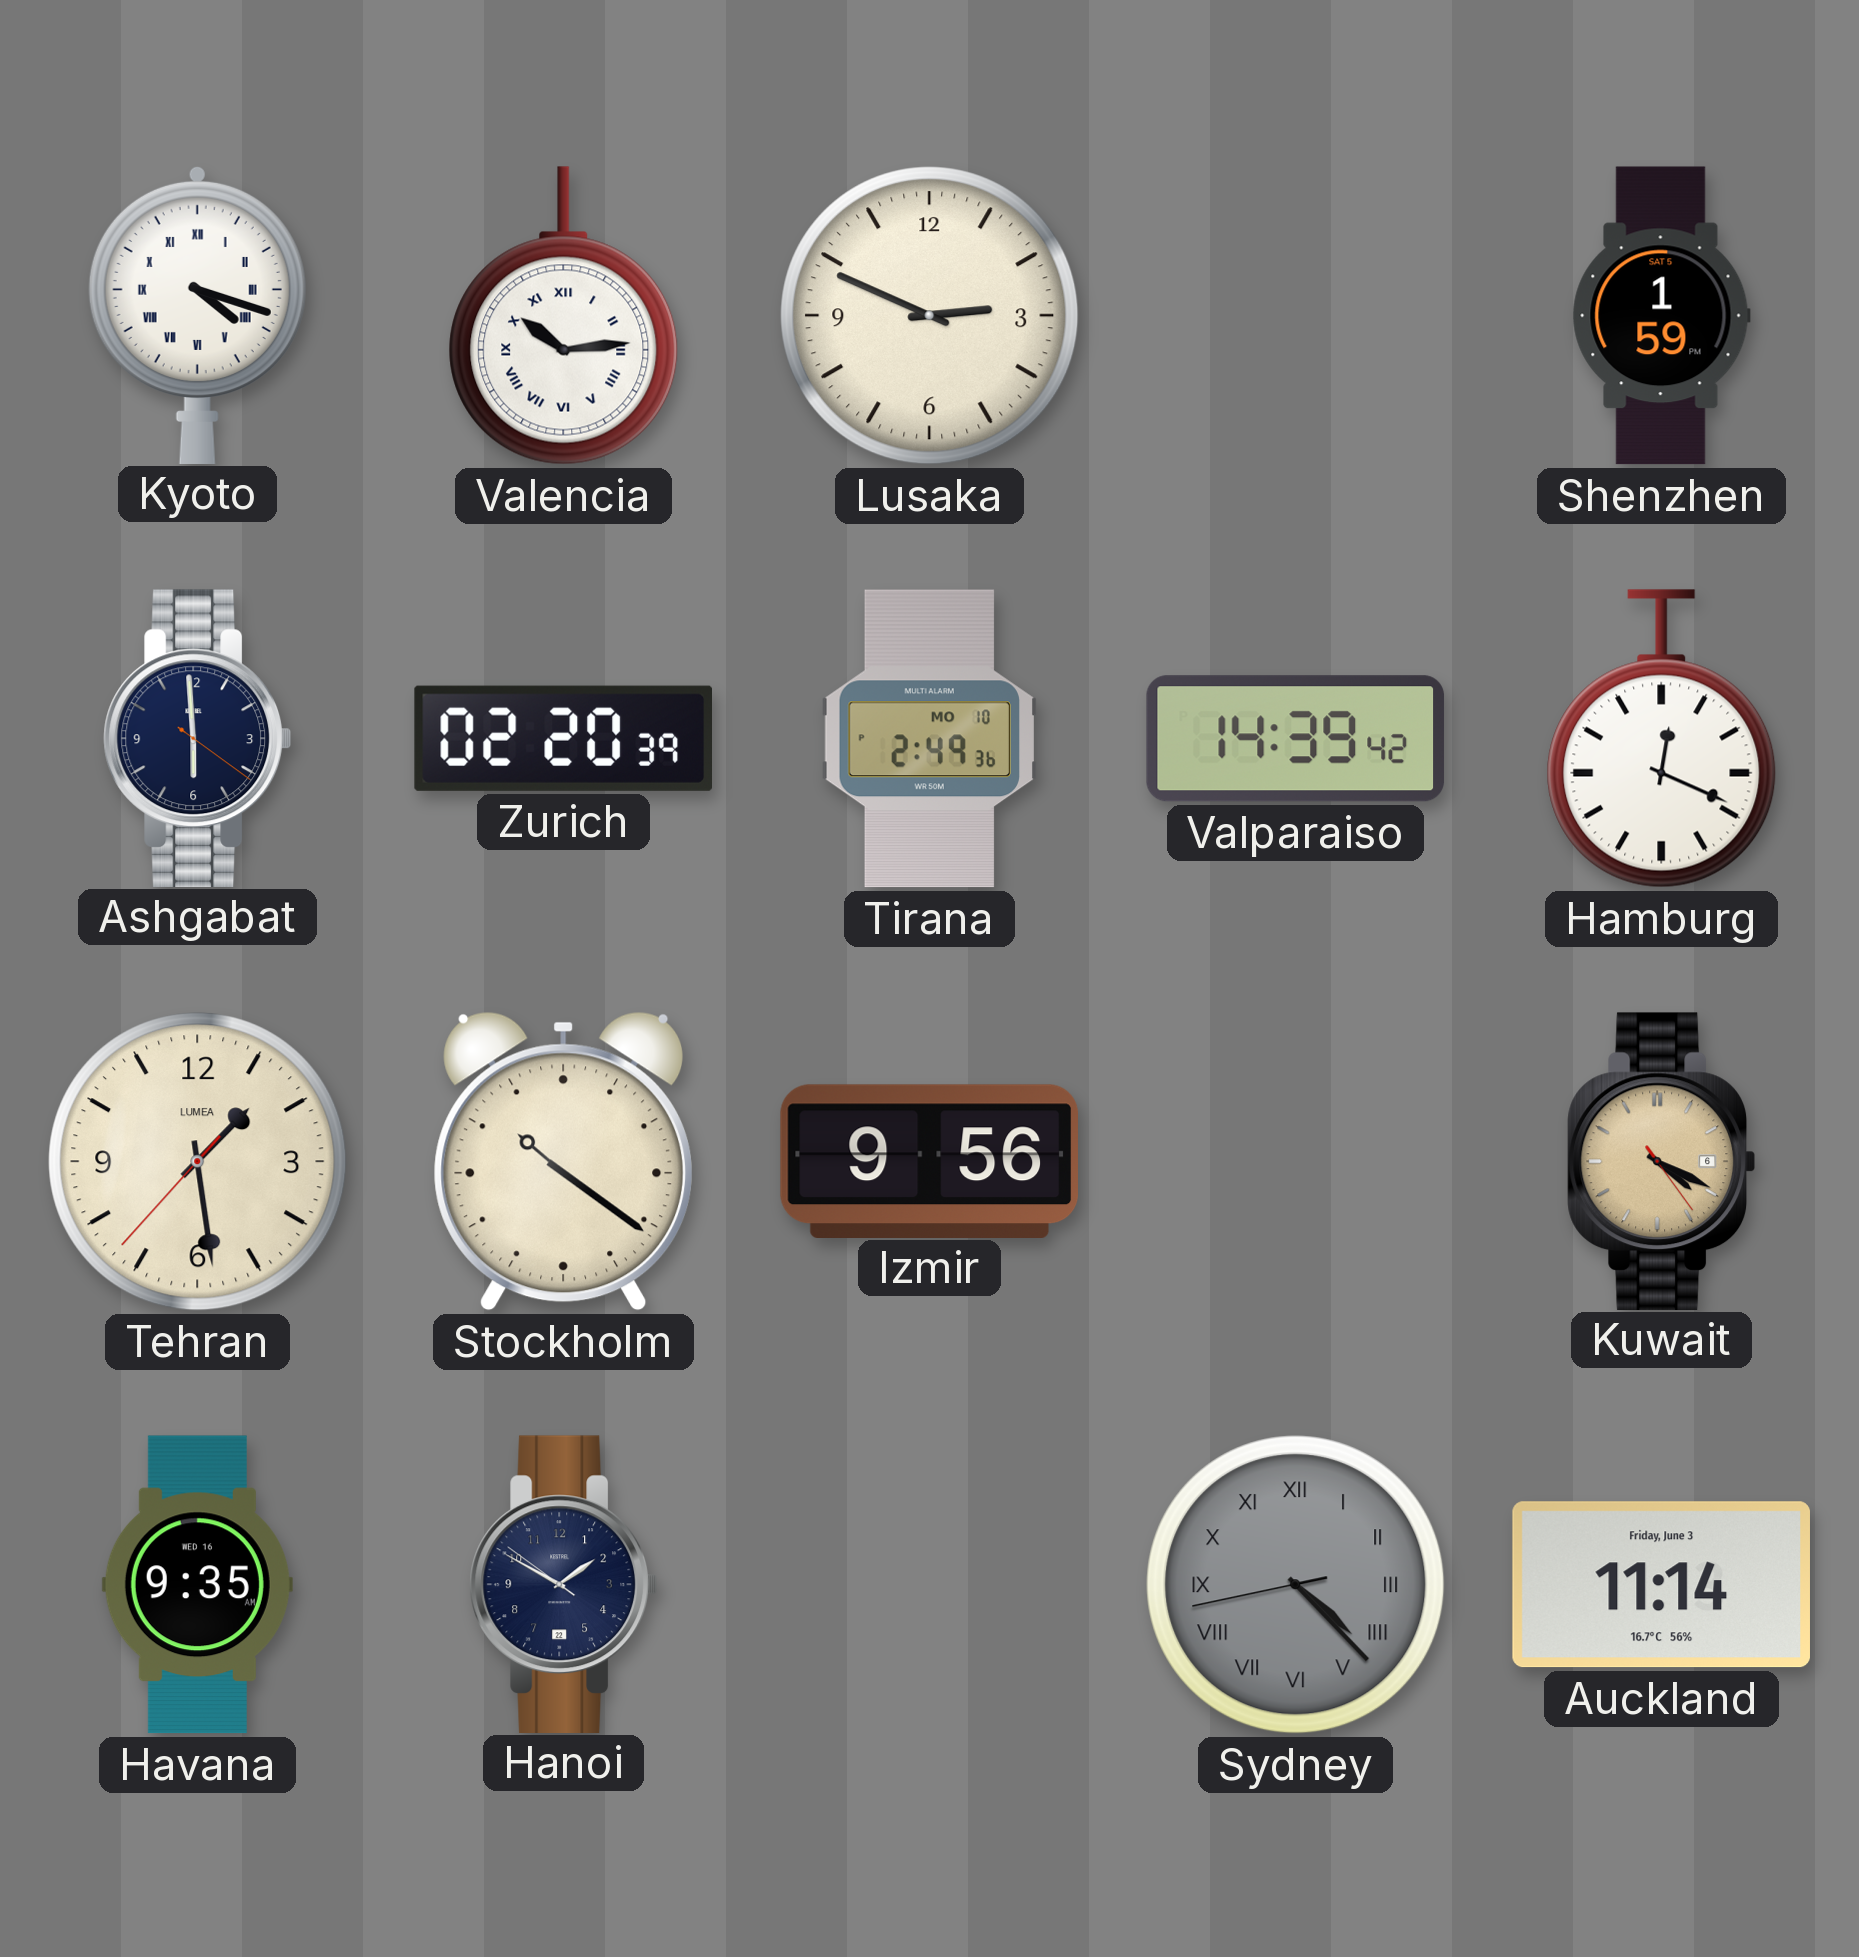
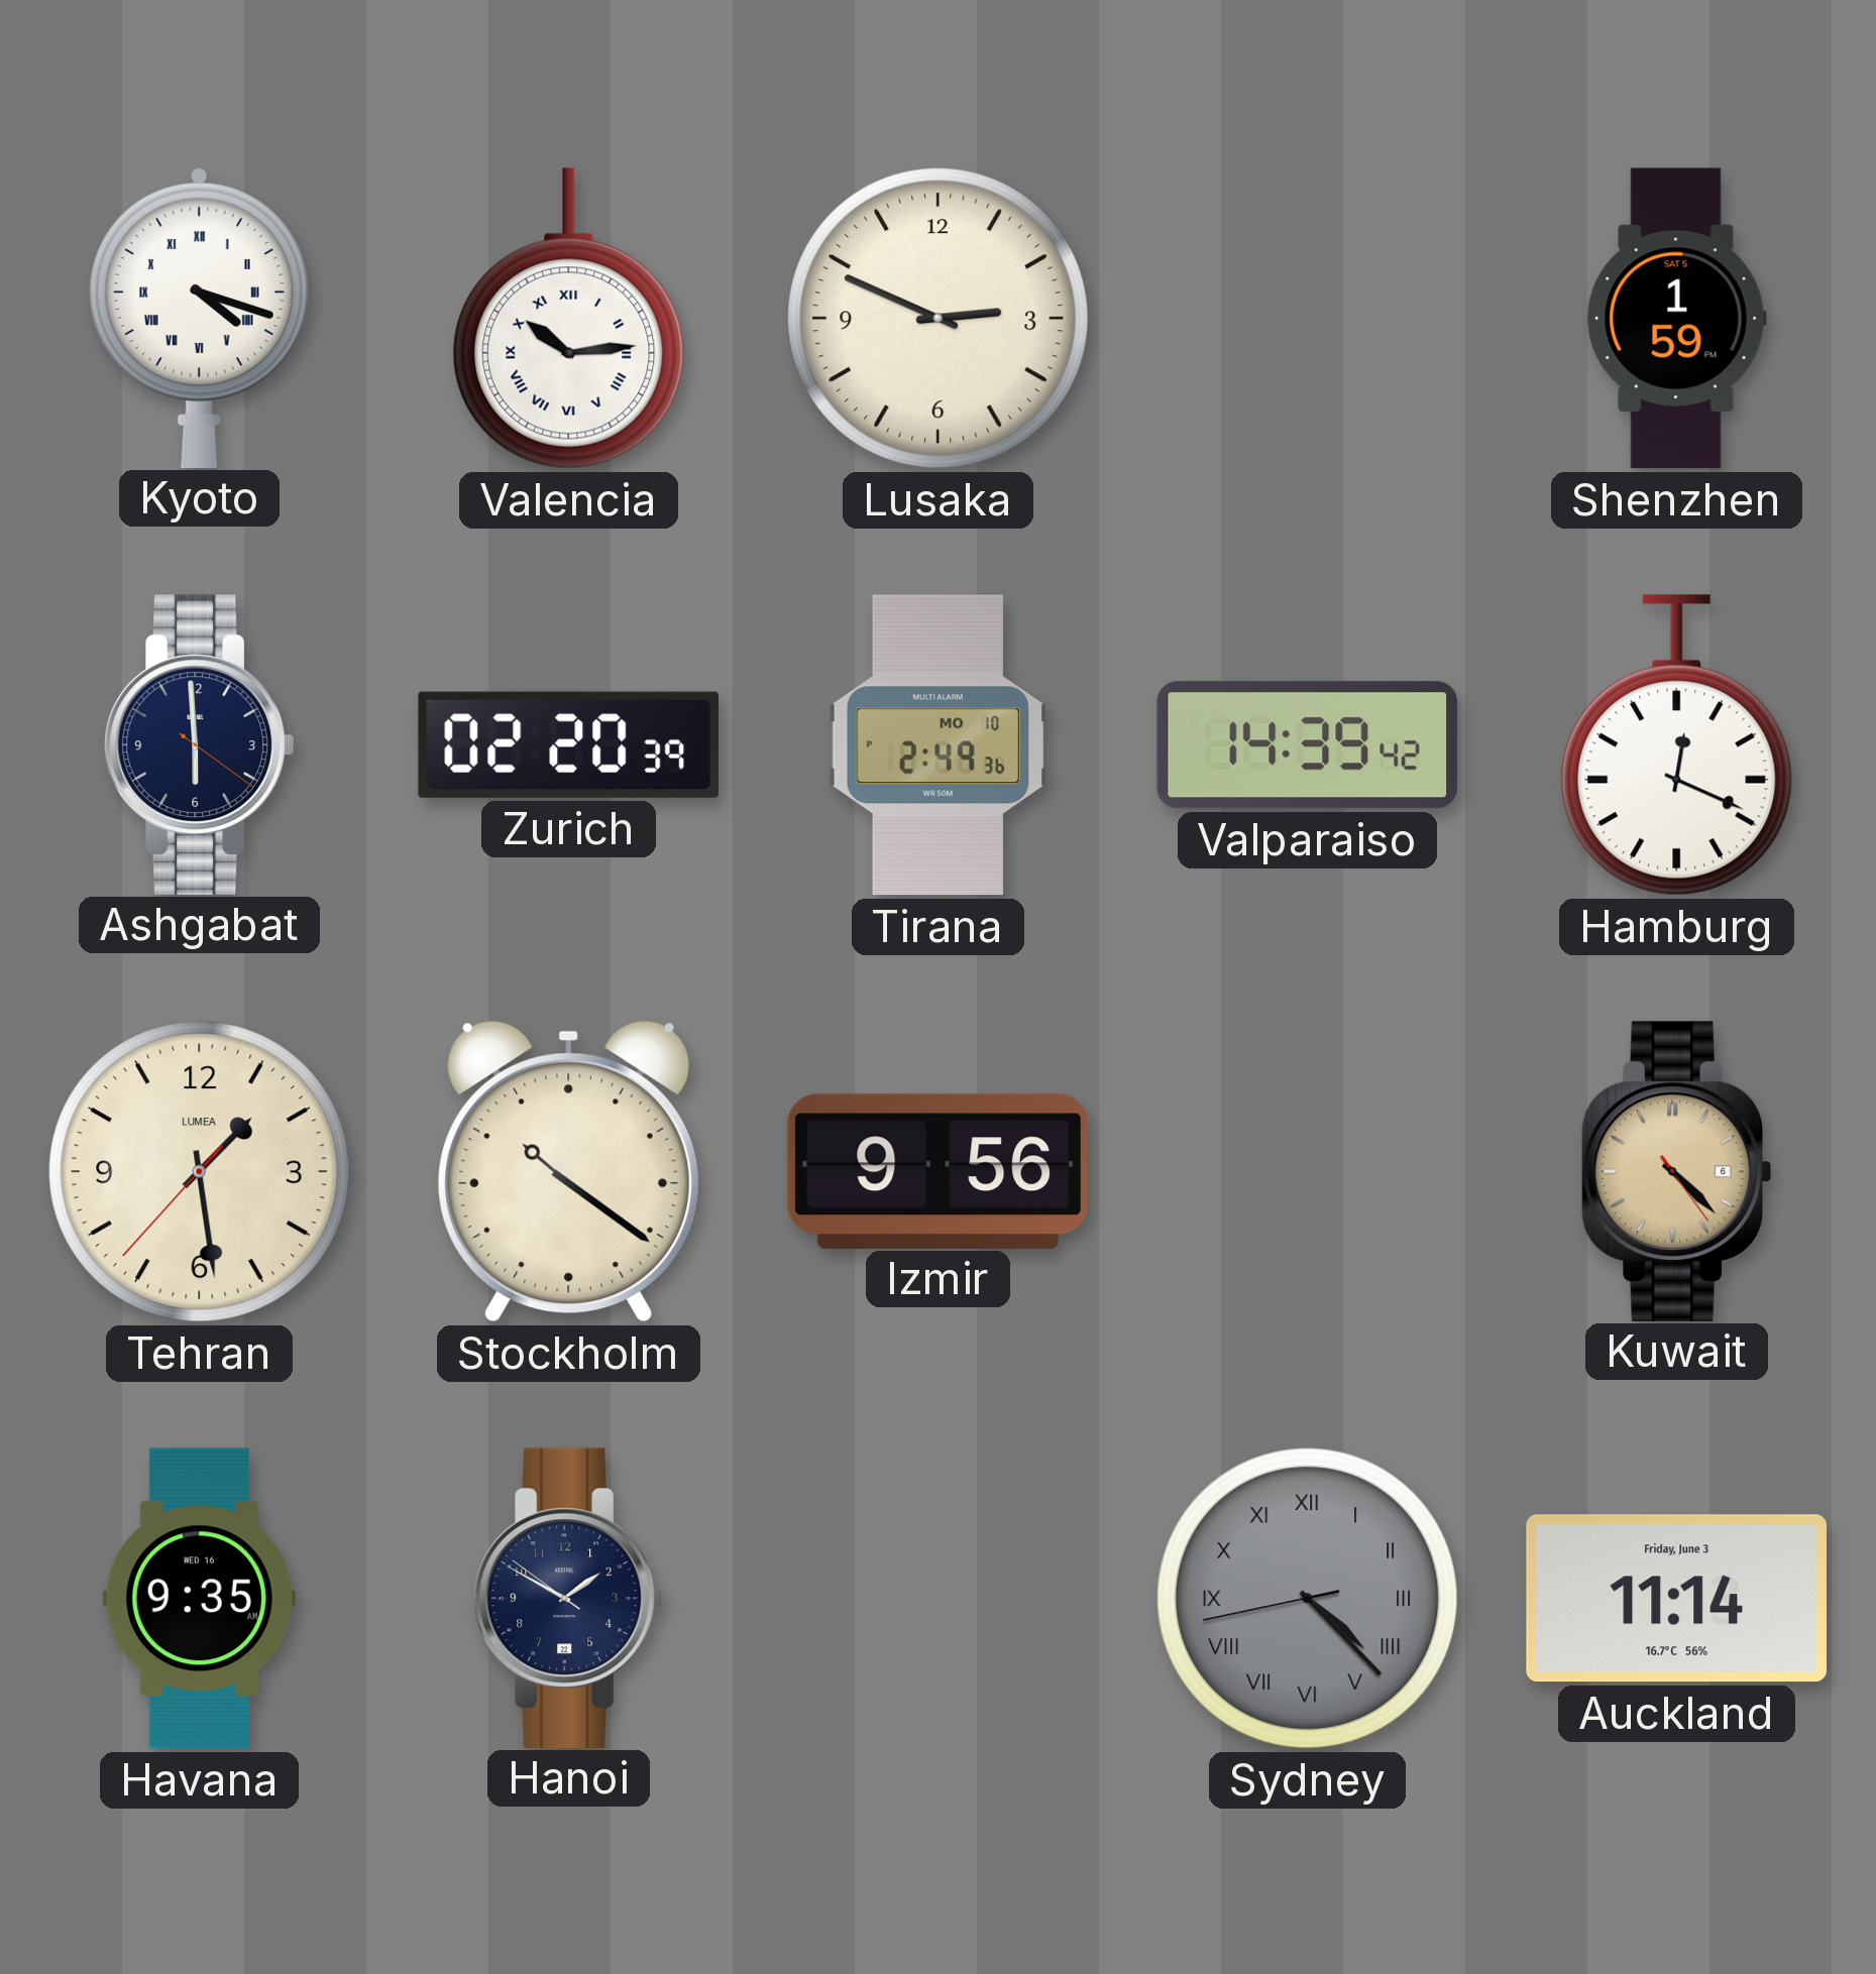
Kuwait: 4:19 -> 4:22
